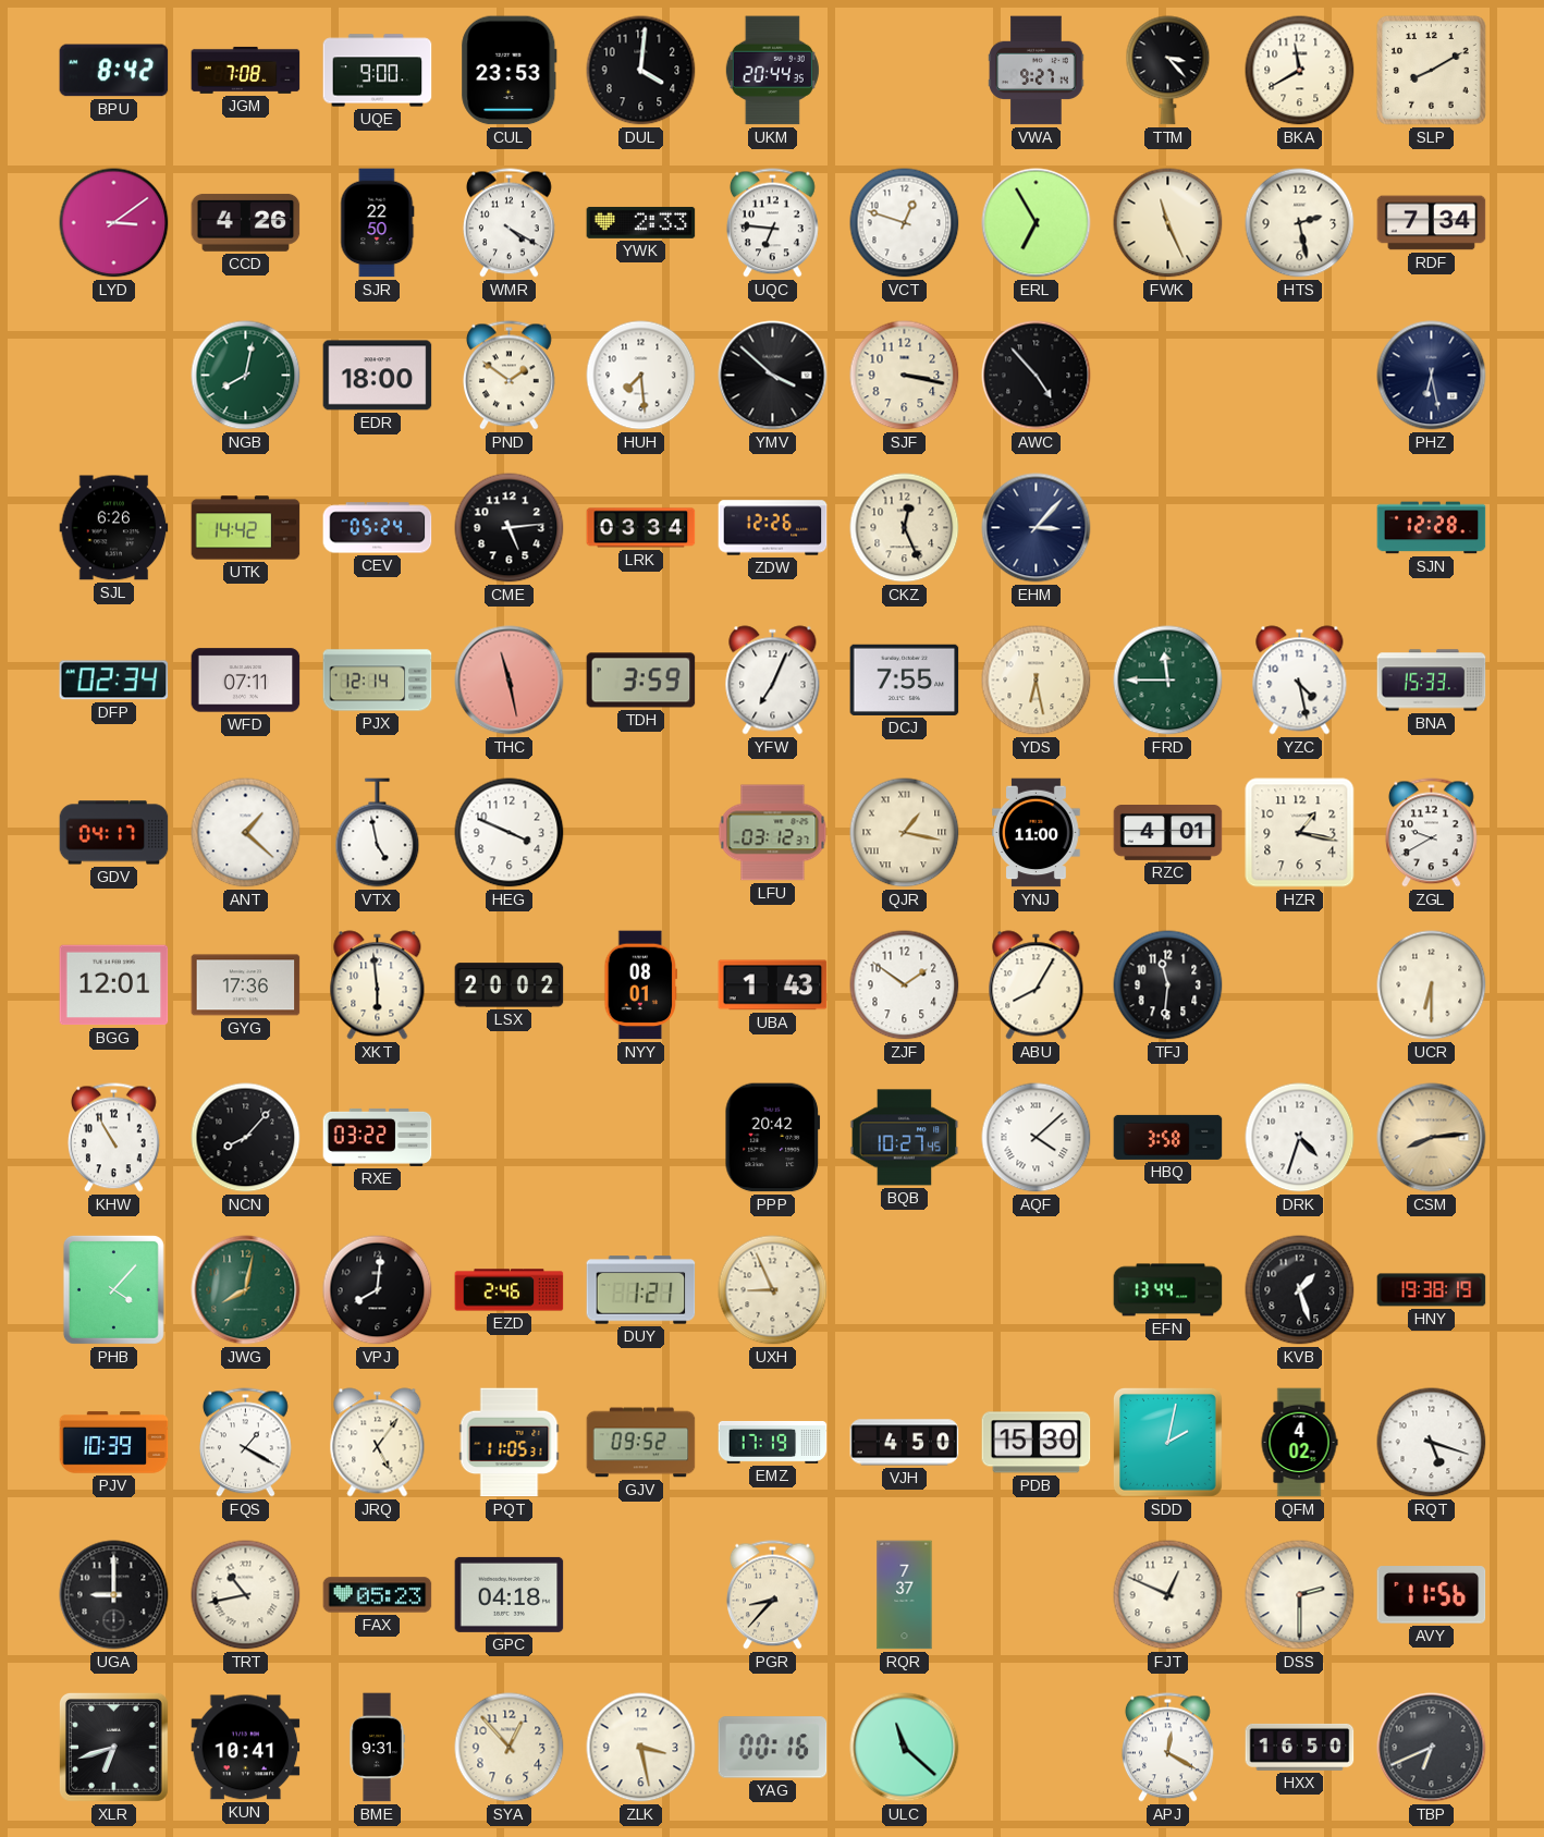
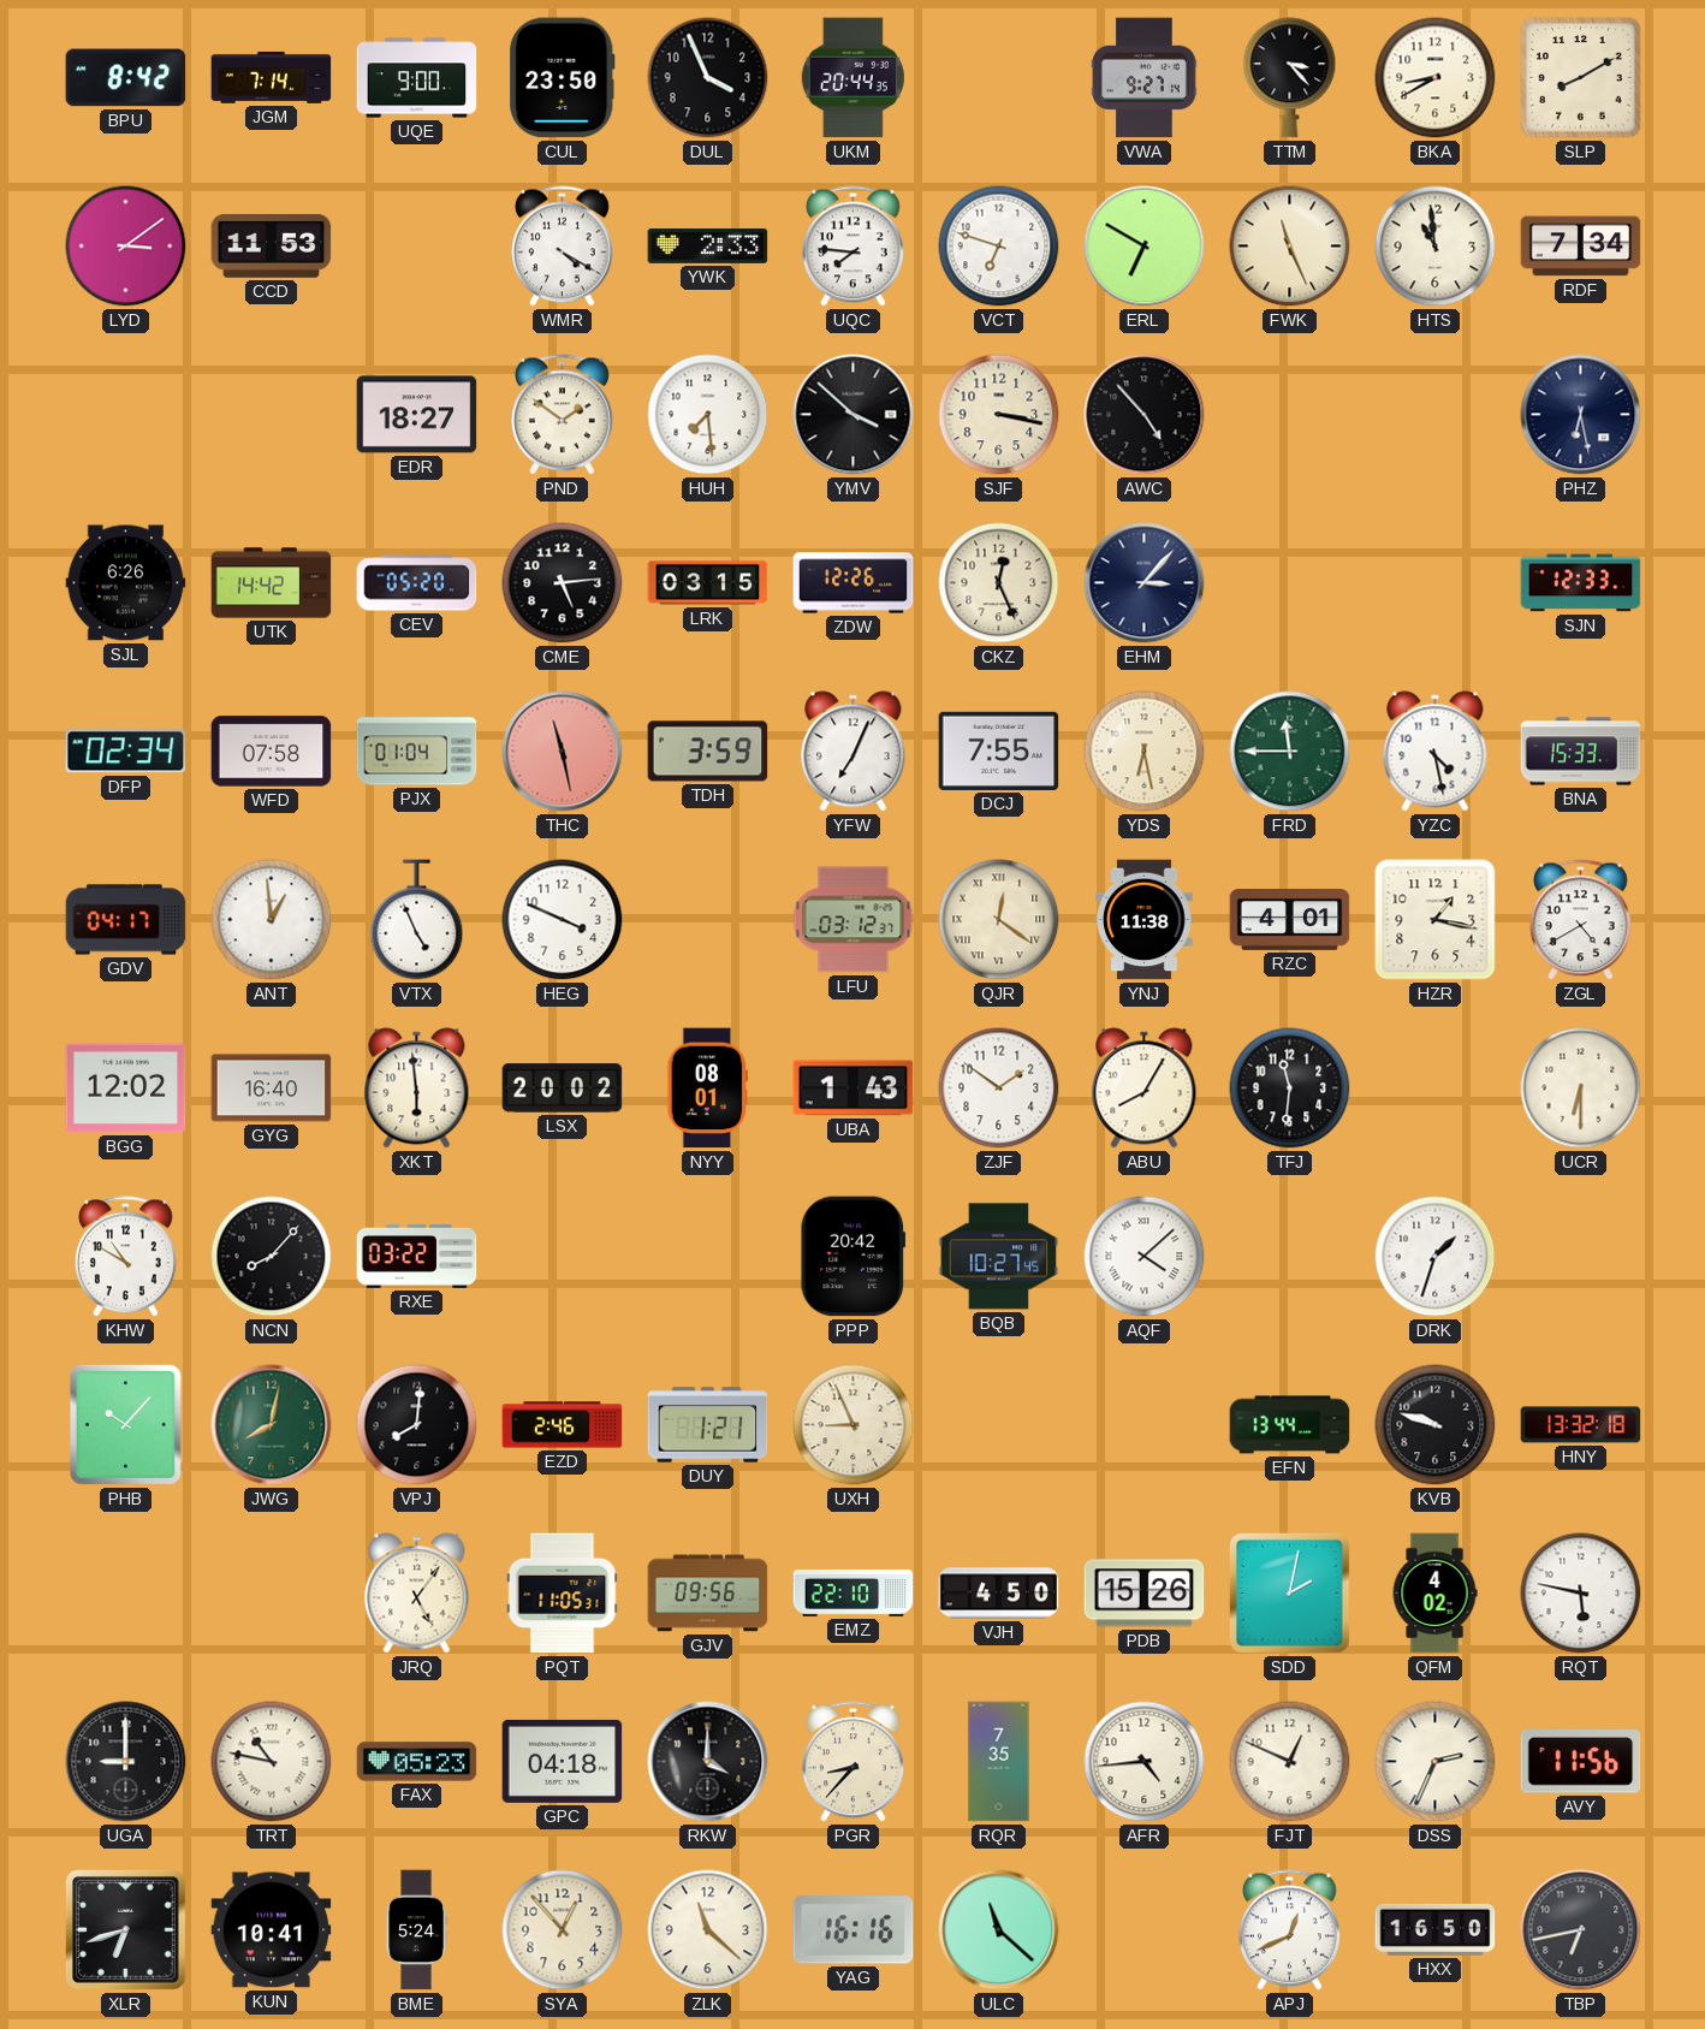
JGM: 7:08 -> 7:14
CUL: 23:53 -> 23:50
DUL: 4:01 -> 3:56
BKA: 11:40 -> 8:40
CCD: 4:26 -> 11:53
SJR: 22:50 -> none
UQC: 6:46 -> 7:46
VCT: 12:48 -> 6:48
ERL: 6:55 -> 6:50
HTS: 2:28 -> 10:59
NGB: 8:02 -> none
EDR: 18:00 -> 18:27
CEV: 05:24 -> 05:20
LRK: 03:34 -> 03:15
SJN: 12:28 -> 12:33
WFD: 07:11 -> 07:58
PJX: 12:14 -> 01:04
ANT: 1:22 -> 12:59
VTX: 4:58 -> 4:56
QJR: 1:17 -> 12:21
YNJ: 11:00 -> 11:38
ZGL: 9:40 -> 4:40
BGG: 12:01 -> 12:02
GYG: 17:36 -> 16:40
KHW: 10:55 -> 10:50
HBQ: 3:58 -> none
DRK: 4:33 -> 1:33
CSM: 8:14 -> none
PHB: 4:07 -> 10:07
KVB: 1:27 -> 9:48
HNY: 19:38 -> 13:32
PJV: 10:39 -> none
FQS: 1:20 -> none
GJV: 09:52 -> 09:56
EMZ: 17:19 -> 22:10
PDB: 15:30 -> 15:26
RQT: 5:18 -> 5:47
TRT: 10:43 -> 10:47
RKW: none -> 4:00
RQR: 7:37 -> 7:35
AFR: none -> 4:44
DSS: 2:30 -> 2:34
BME: 9:31 -> 5:24
ZLK: 3:28 -> 11:22
YAG: 00:16 -> 16:16
APJ: 12:20 -> 12:41
TBP: 6:41 -> 6:43
